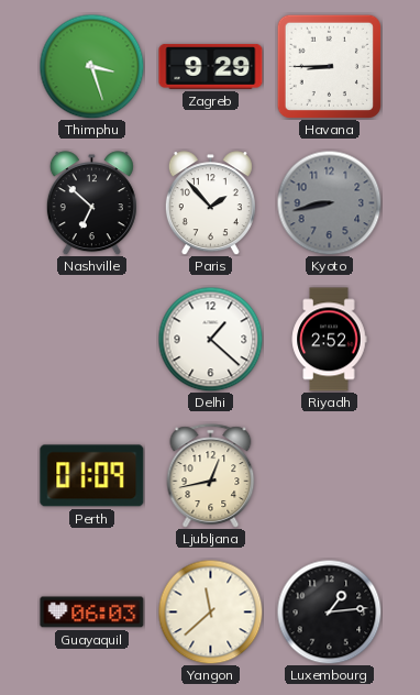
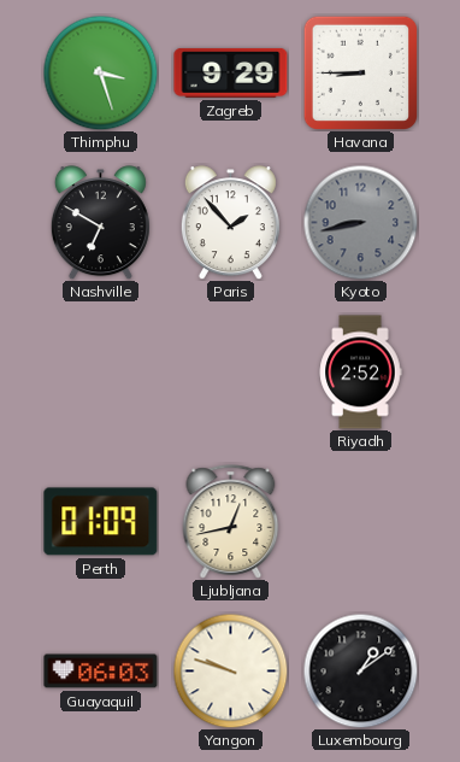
Nashville: 6:52 -> 6:50
Delhi: 1:22 -> none
Yangon: 11:38 -> 9:48
Luxembourg: 1:14 -> 1:09
